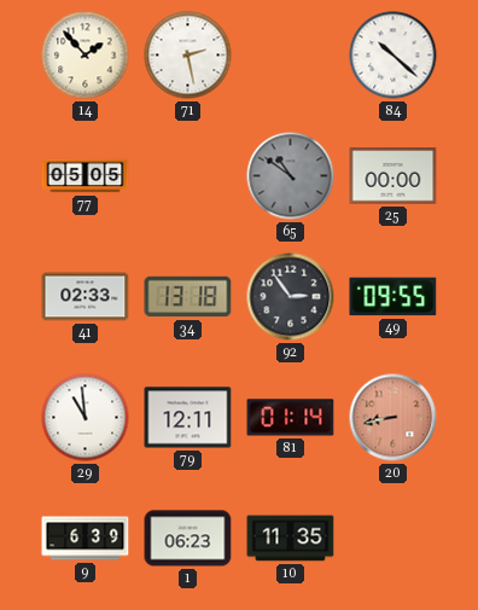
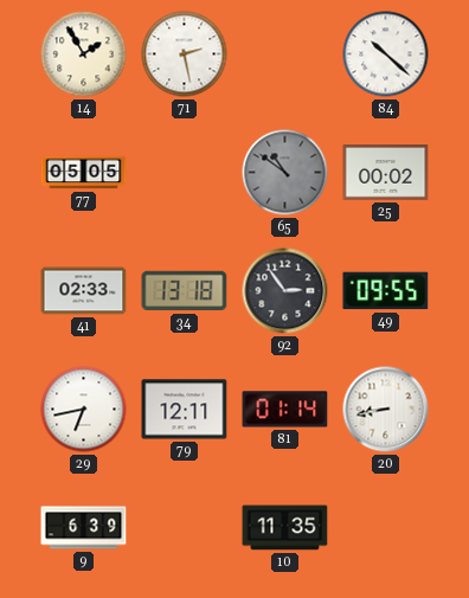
14: 1:53 -> 1:55
25: 00:00 -> 00:02
29: 10:59 -> 6:43
20 dial: salmon -> white
1: 06:23 -> none
